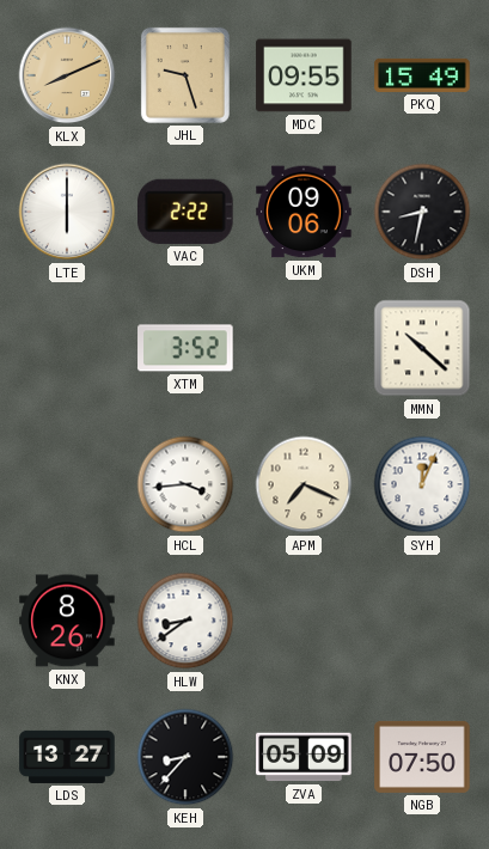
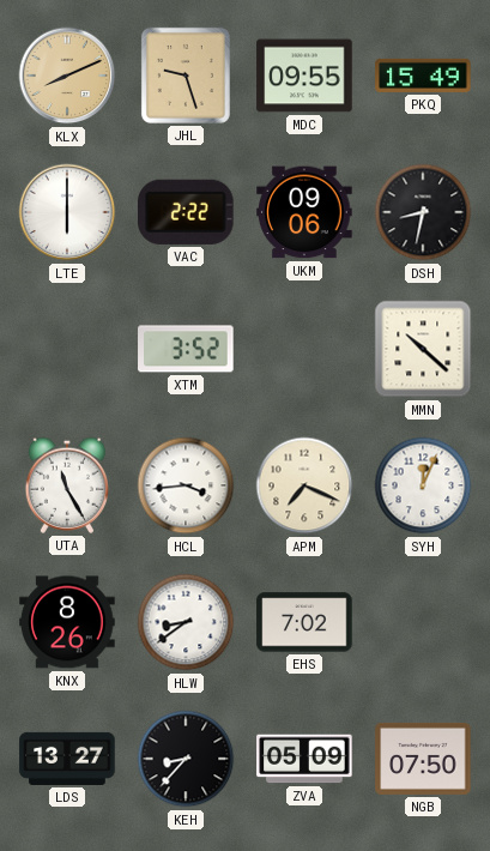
UTA: none -> 11:25
EHS: none -> 7:02
